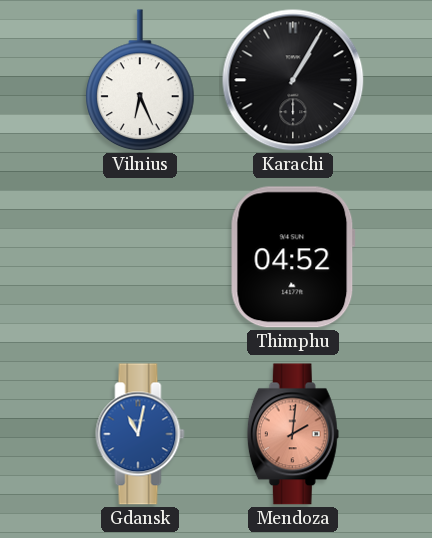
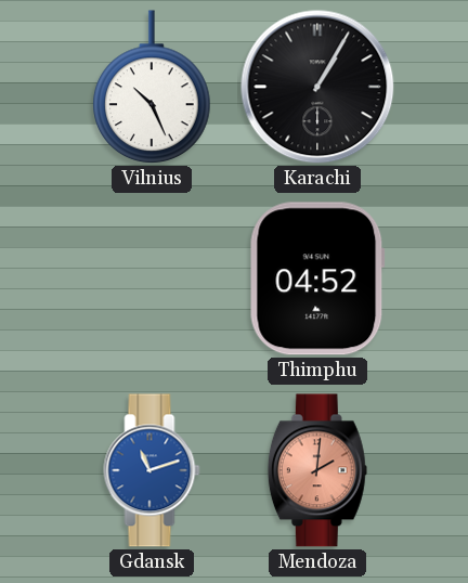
Vilnius: 6:26 -> 10:26
Gdansk: 11:02 -> 11:12
